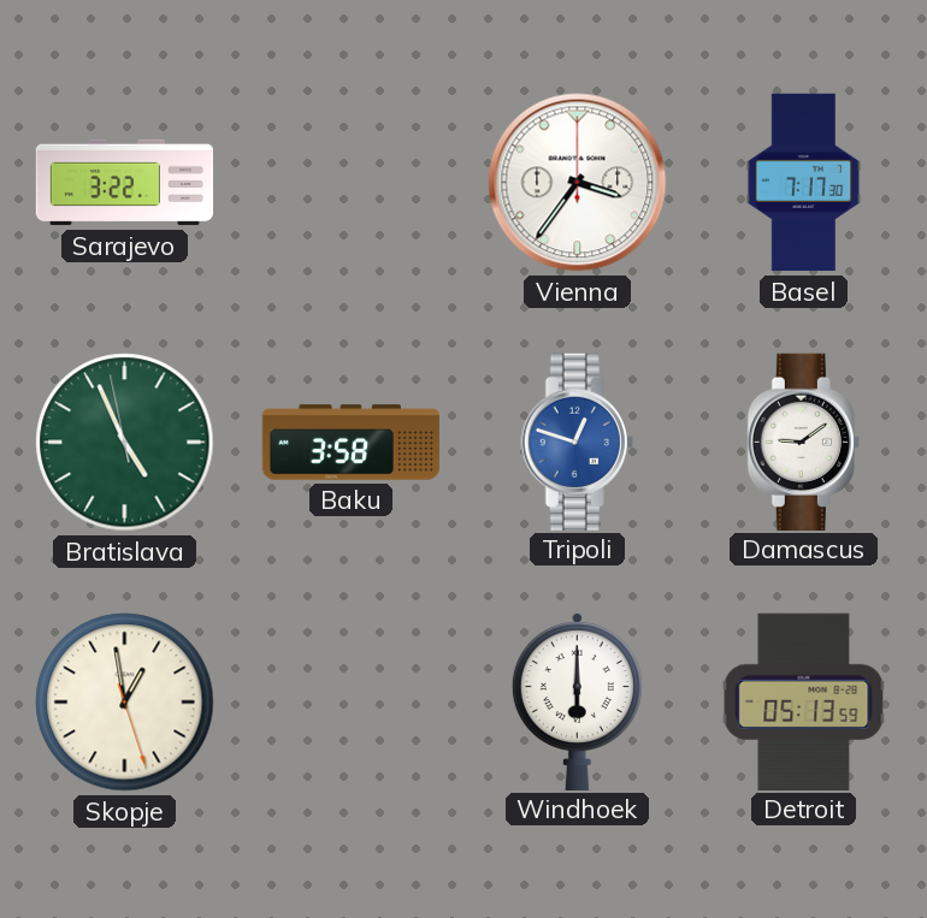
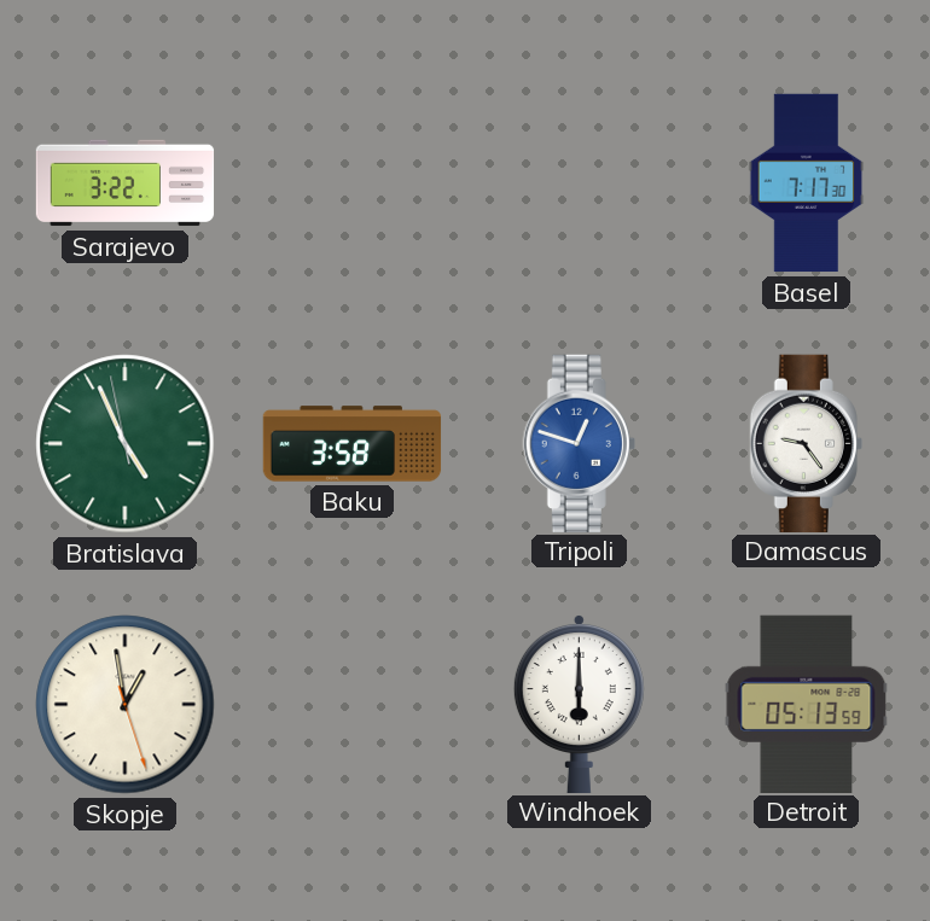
Vienna: 3:36 -> none
Damascus: 9:09 -> 9:24
